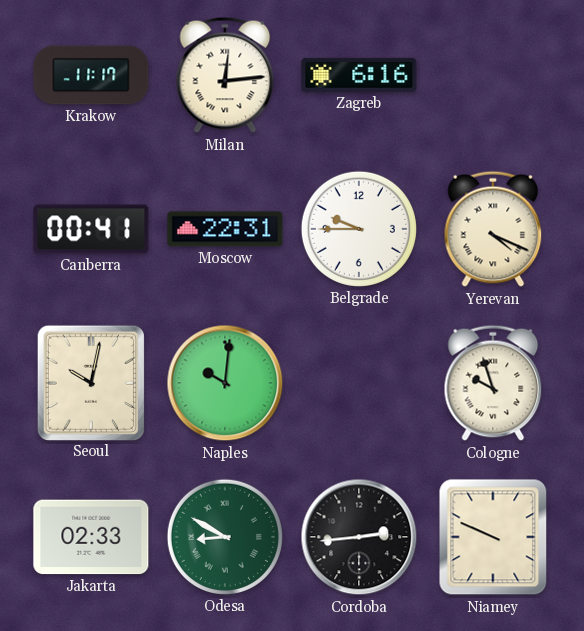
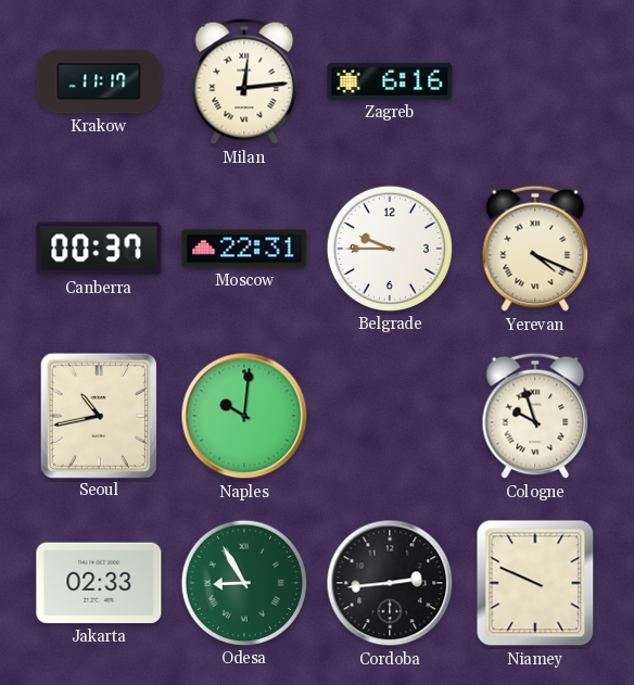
Canberra: 00:41 -> 00:37
Seoul: 10:02 -> 10:43
Odesa: 8:50 -> 8:55
